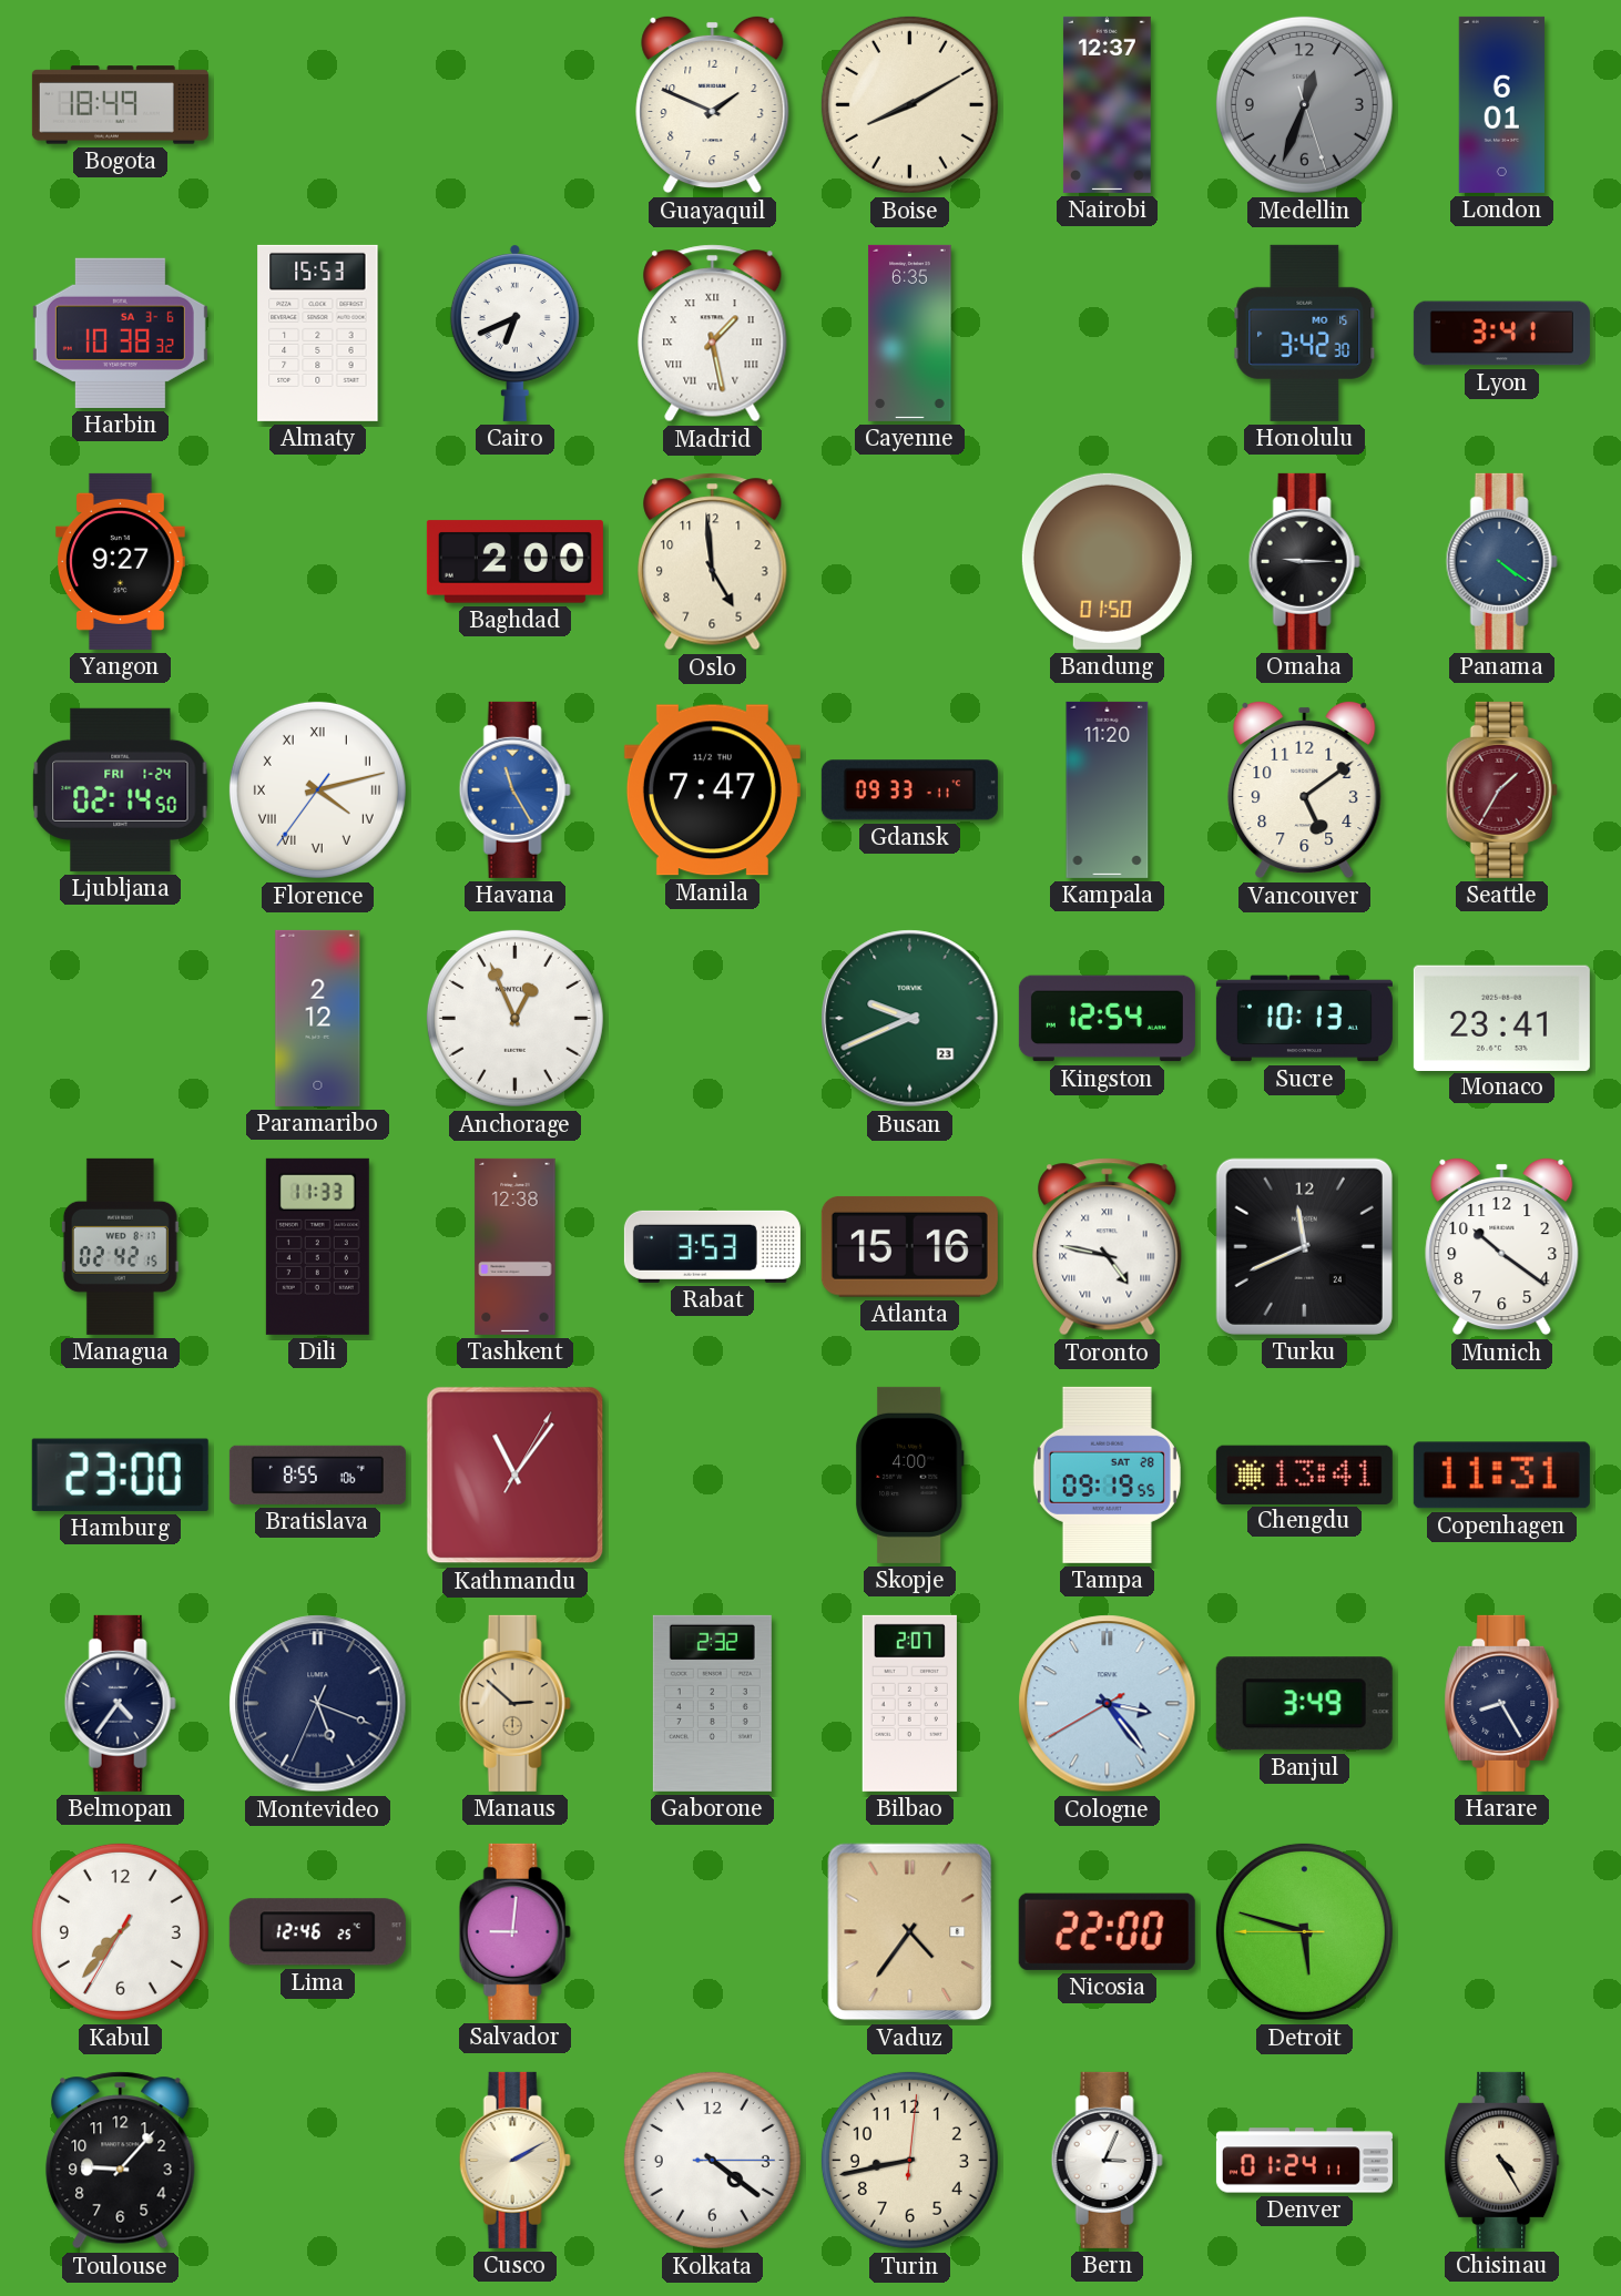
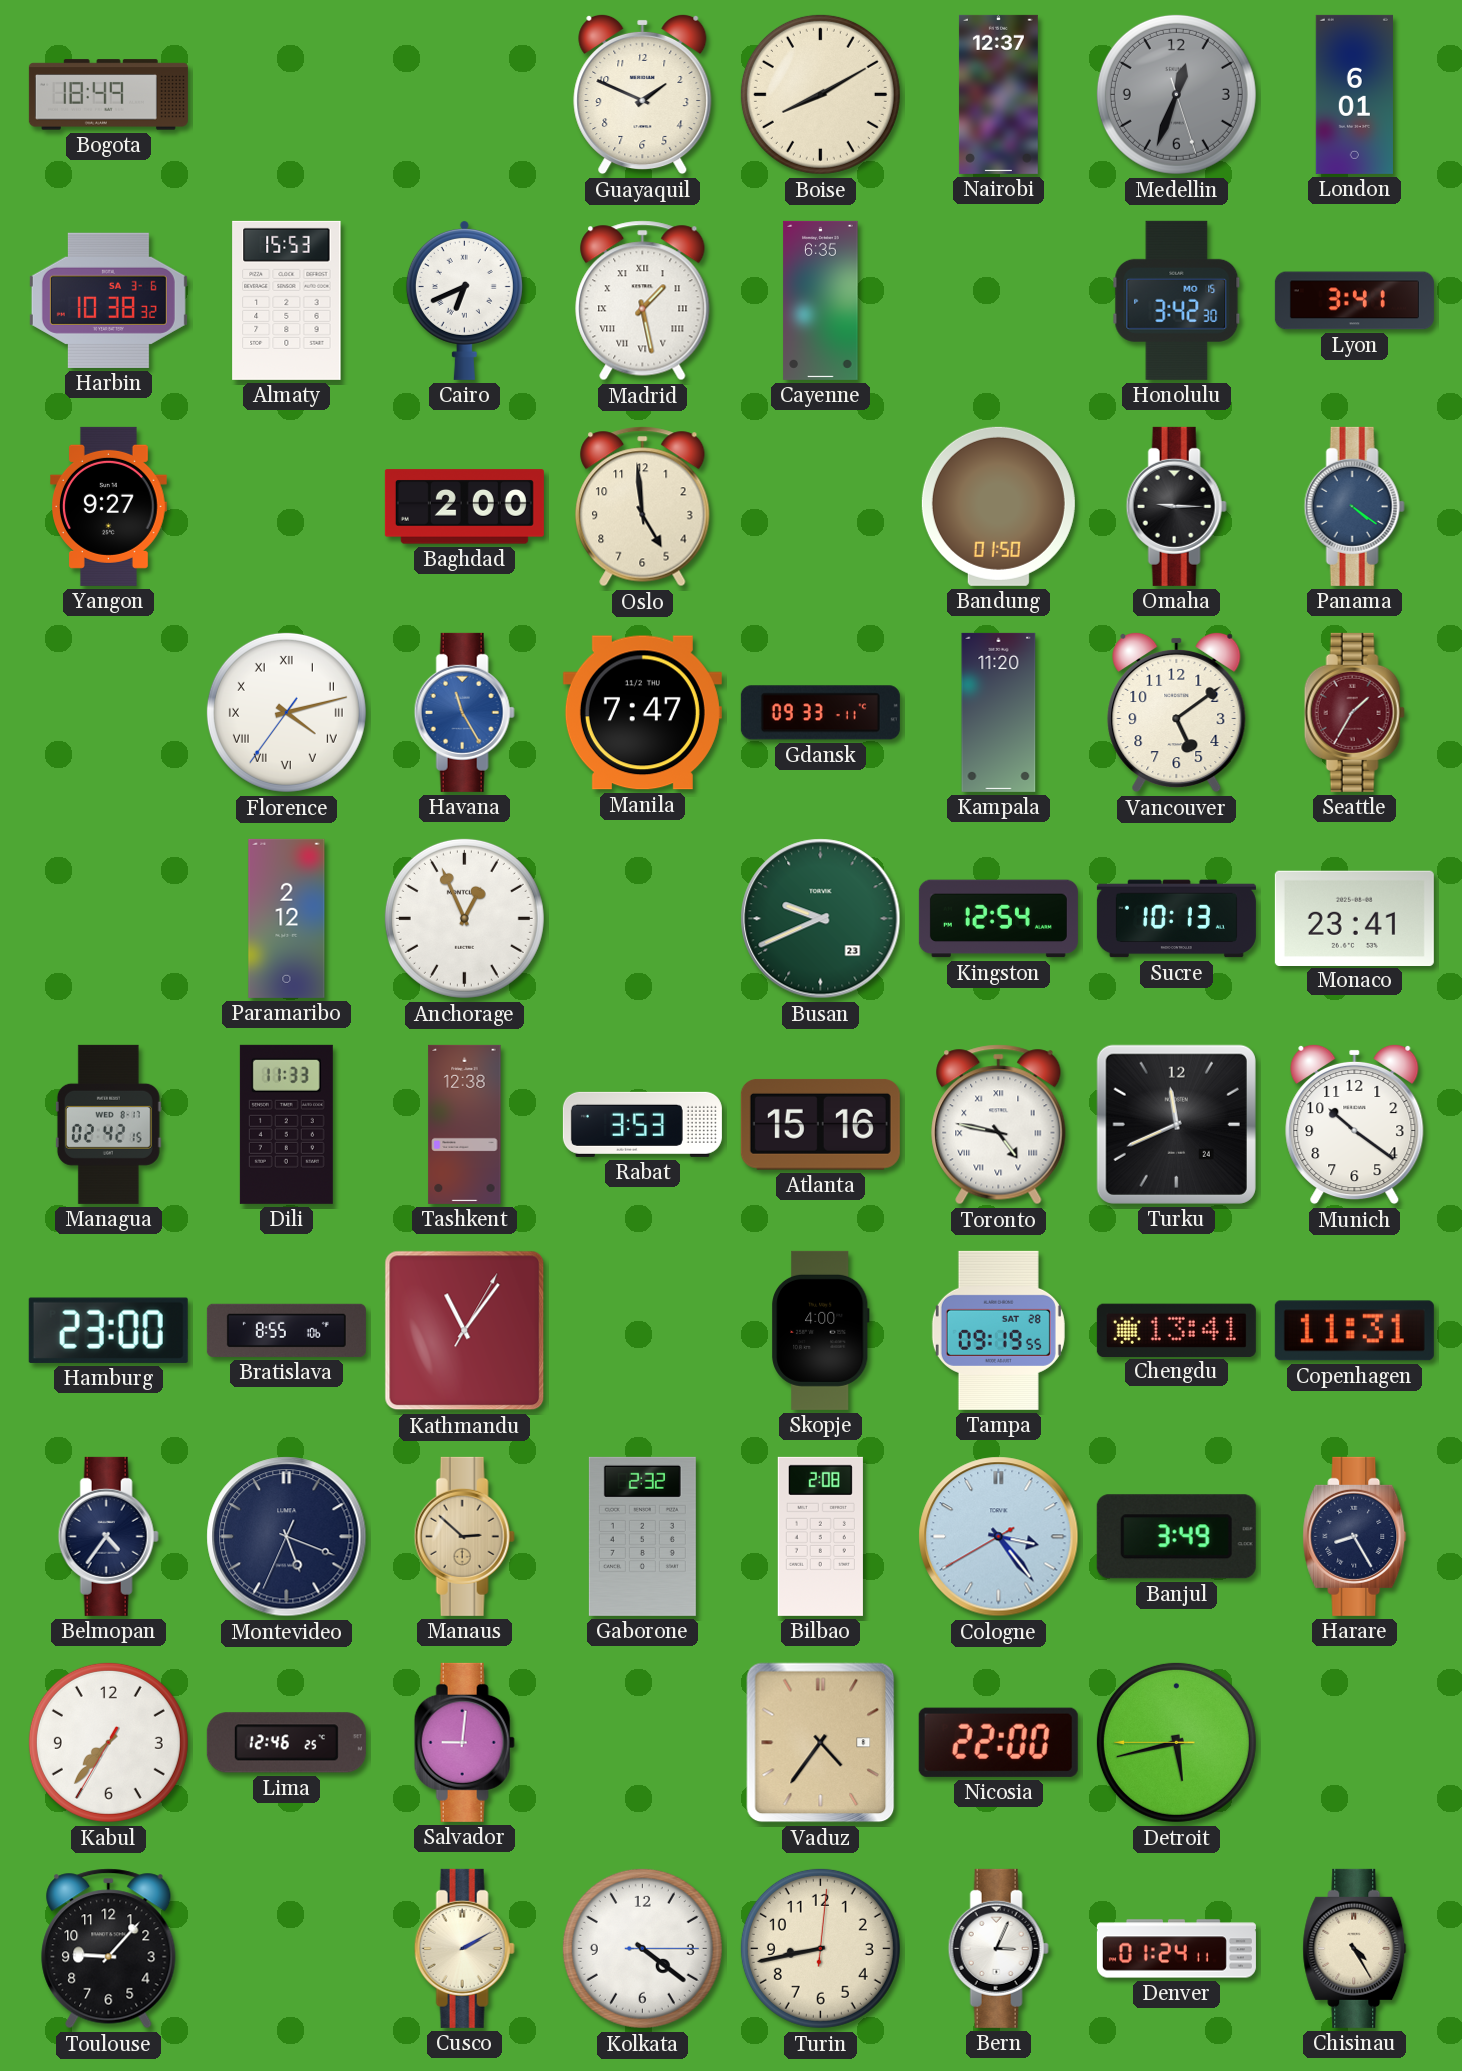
Ljubljana: 02:14 -> none
Bilbao: 2:07 -> 2:08
Detroit: 5:47 -> 5:42
